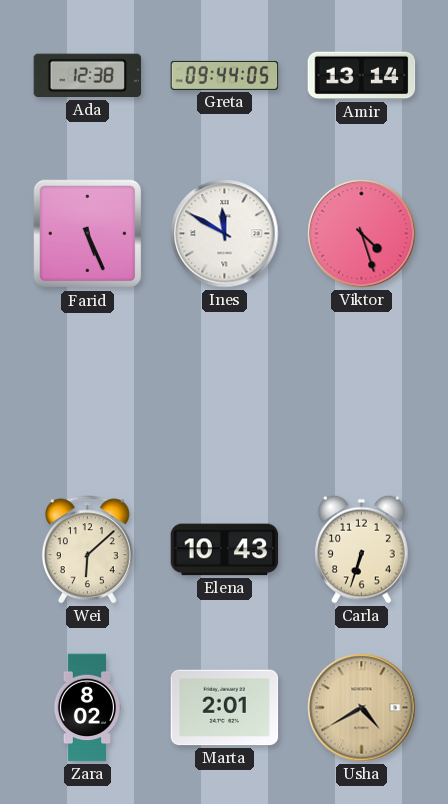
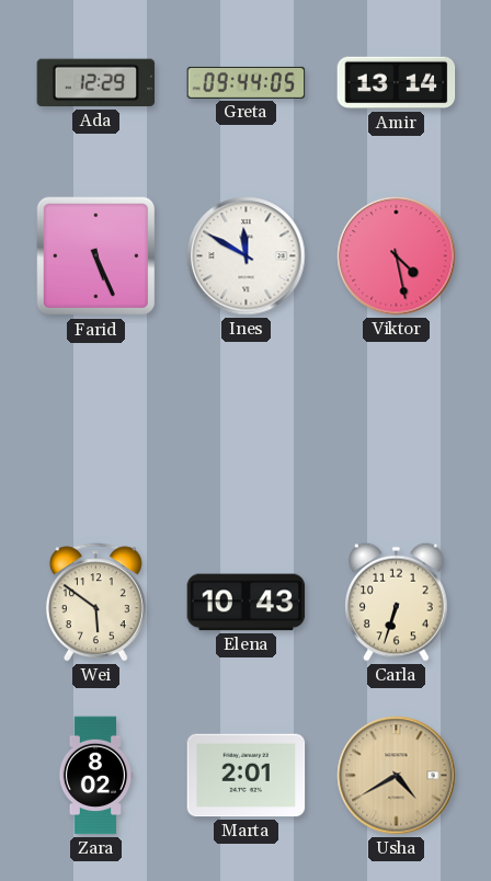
Ada: 12:38 -> 12:29
Viktor: 4:27 -> 4:28
Wei: 6:08 -> 5:51
